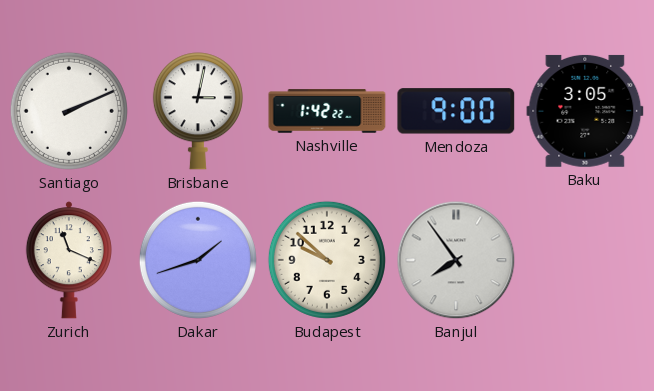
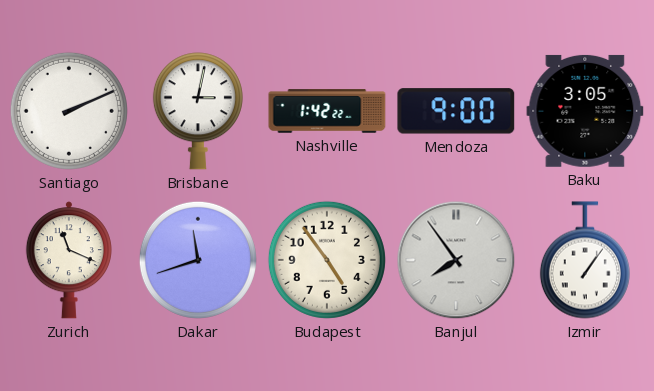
Dakar: 1:42 -> 11:42
Budapest: 9:52 -> 4:54
Izmir: none -> 1:06
